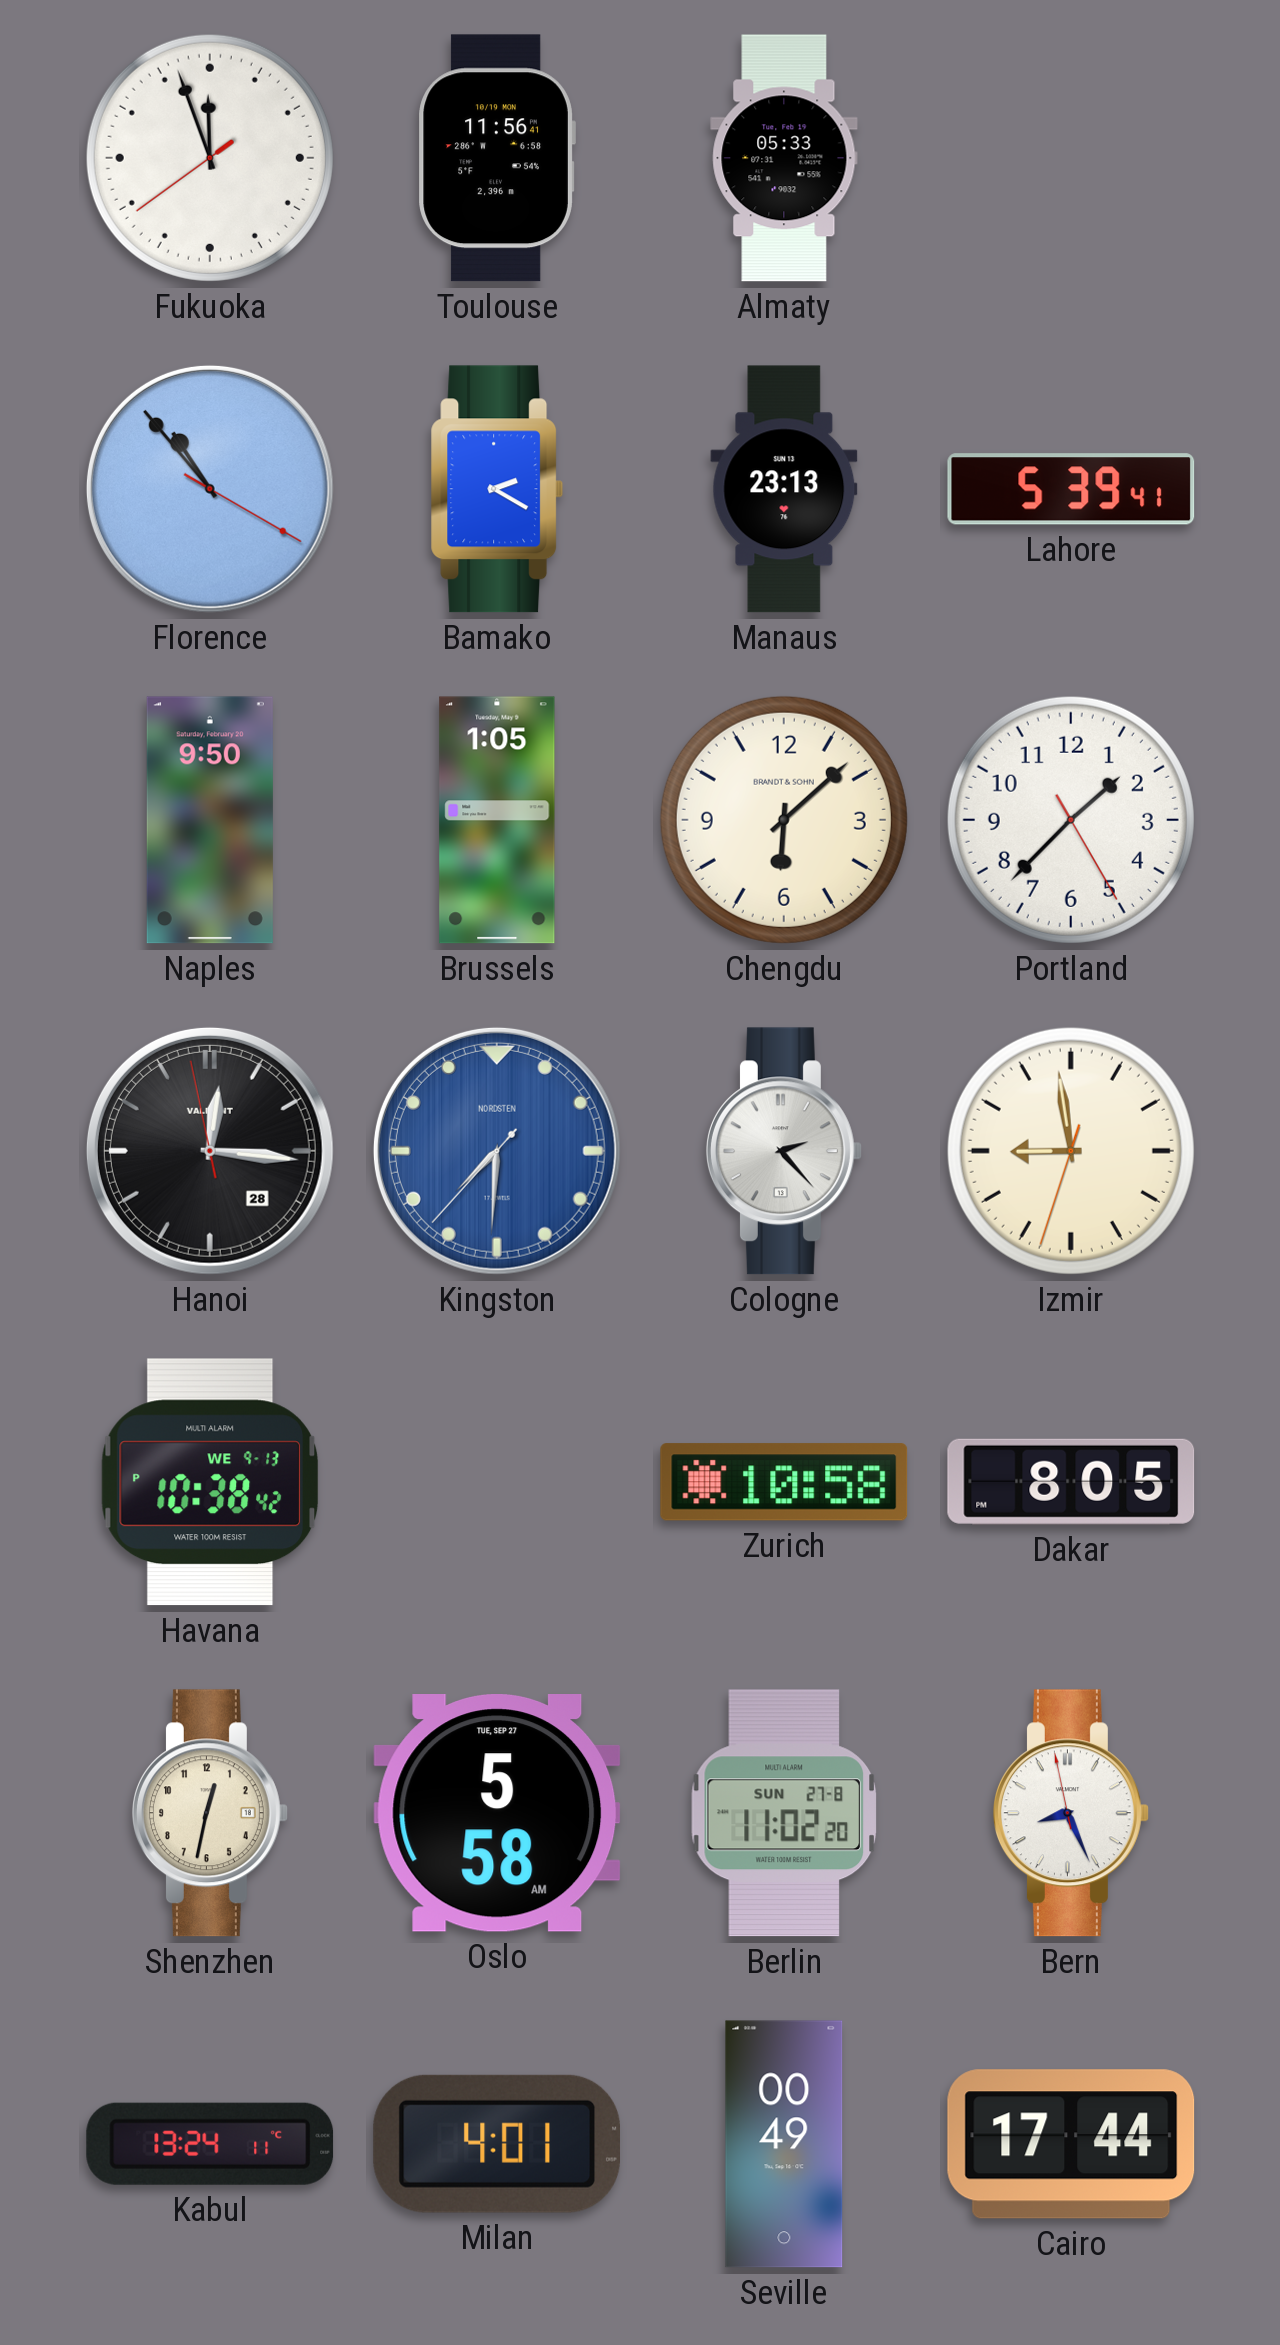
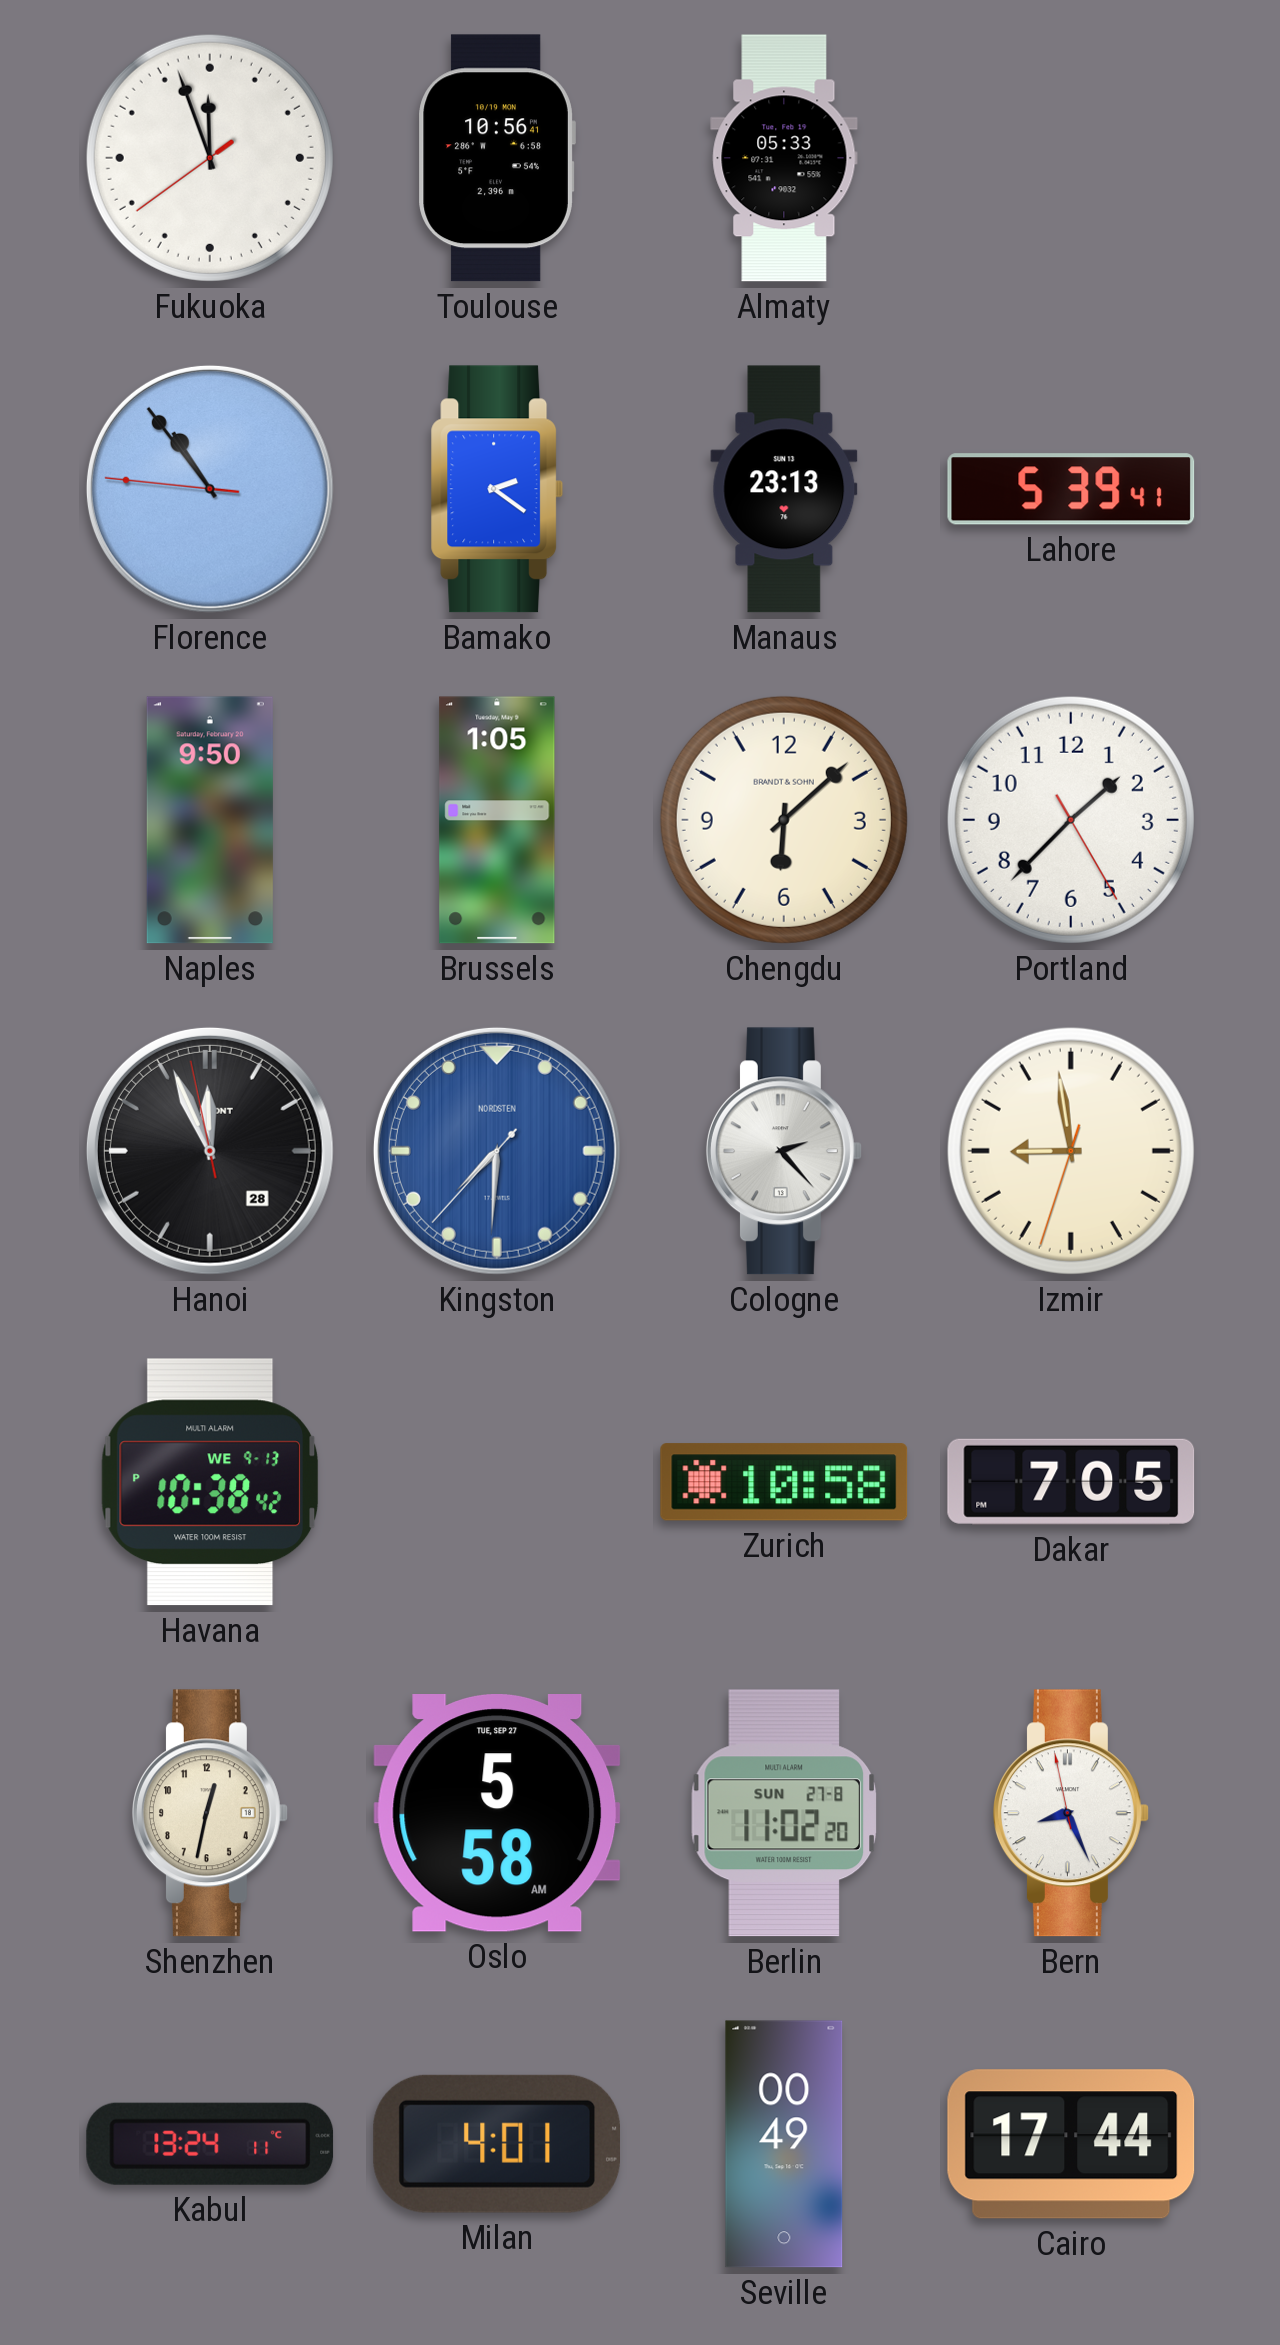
Toulouse: 11:56 -> 10:56
Florence: 10:53:20 -> 10:53:46
Bamako: 2:20 -> 2:21
Hanoi: 12:15 -> 11:55
Dakar: 8:05 -> 7:05
